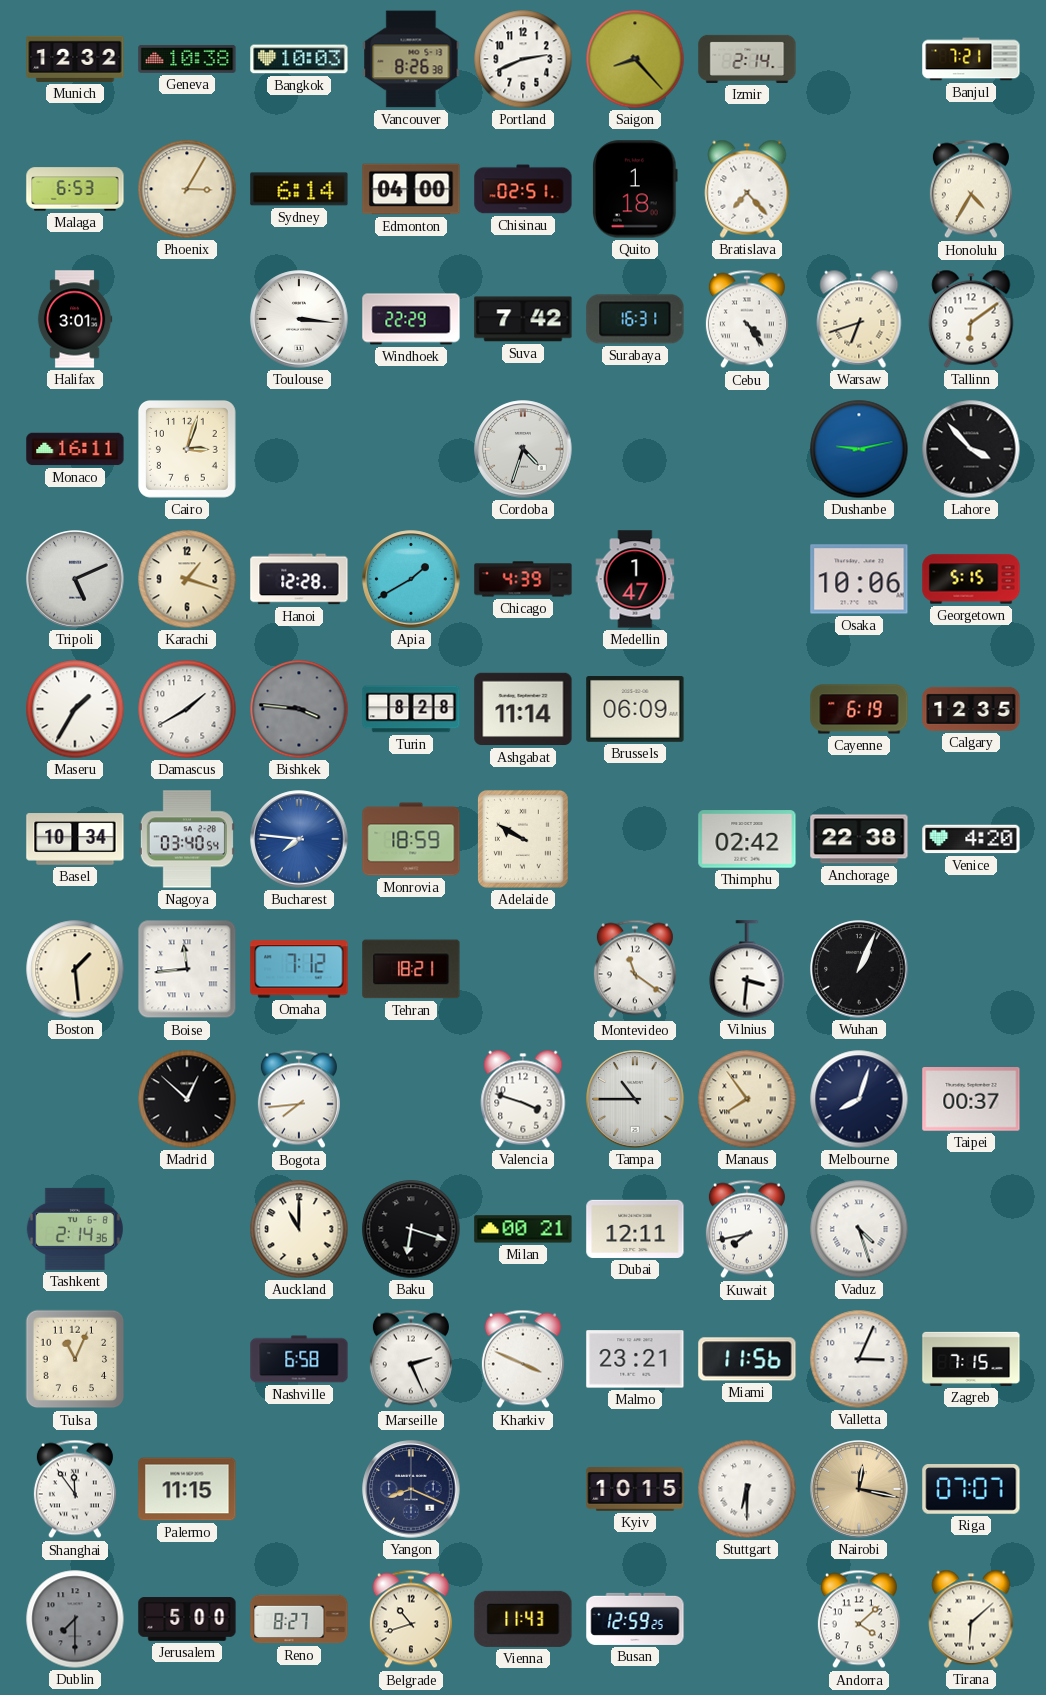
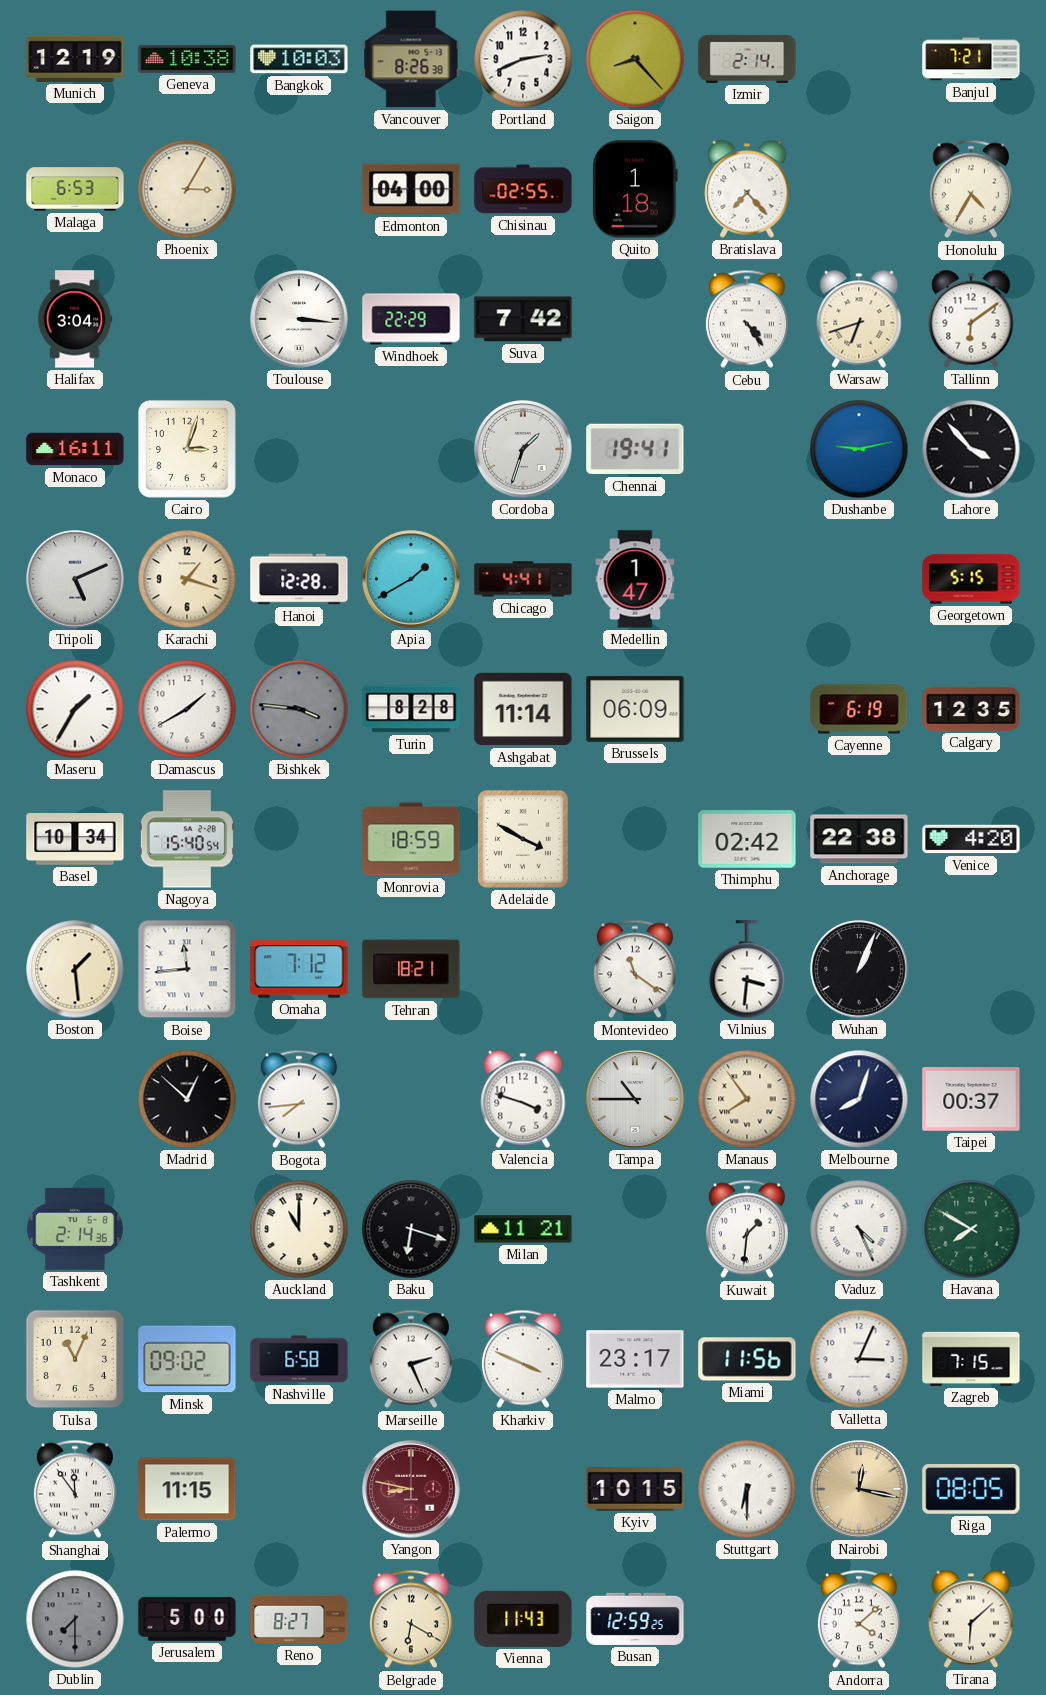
Munich: 12:32 -> 12:19
Sydney: 6:14 -> none
Chisinau: 02:51 -> 02:55
Halifax: 3:01 -> 3:04
Surabaya: 16:31 -> none
Cordoba: 4:33 -> 1:33
Chennai: none -> 19:41
Chicago: 4:39 -> 4:41
Osaka: 10:06 -> none
Nagoya: 03:40 -> 15:40
Bucharest: 7:46 -> none
Adelaide: 9:50 -> 3:50
Milan: 00:21 -> 11:21
Dubai: 12:11 -> none
Kuwait: 7:43 -> 1:31
Vaduz: 4:27 -> 4:26
Havana: none -> 7:50
Minsk: none -> 09:02
Malmo: 23:21 -> 23:17
Yangon: 8:19 -> 8:47
Yangon dial: navy -> burgundy
Riga: 07:07 -> 08:05
Belgrade: 10:42 -> 6:20
